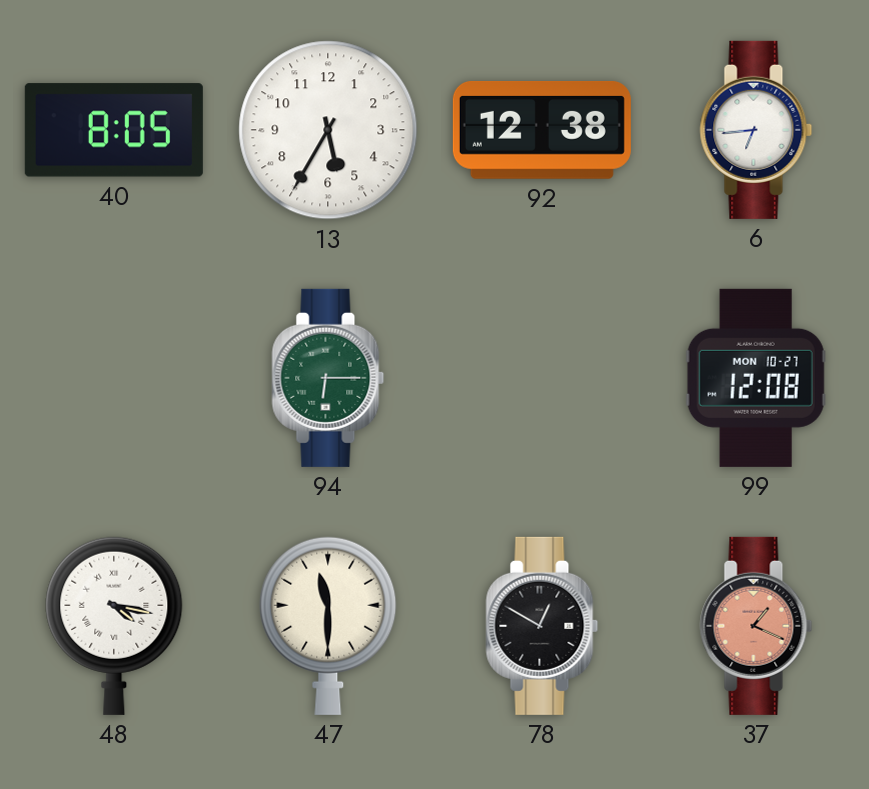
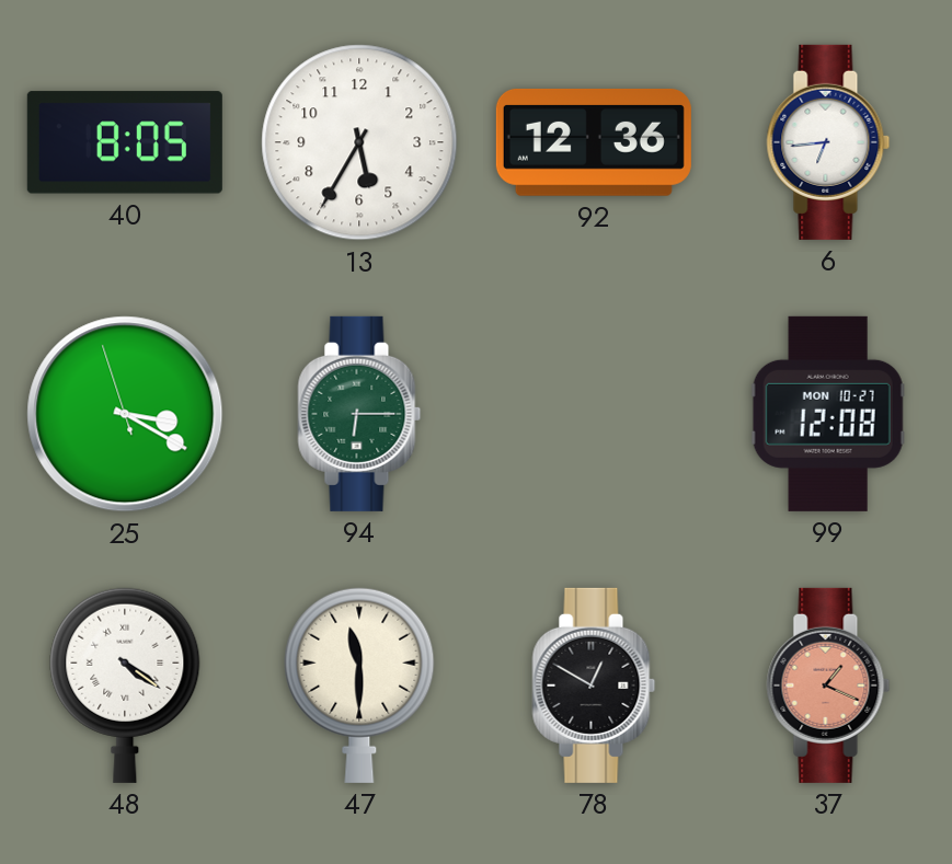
92: 12:38 -> 12:36
25: none -> 3:19
48: 4:17 -> 4:21
